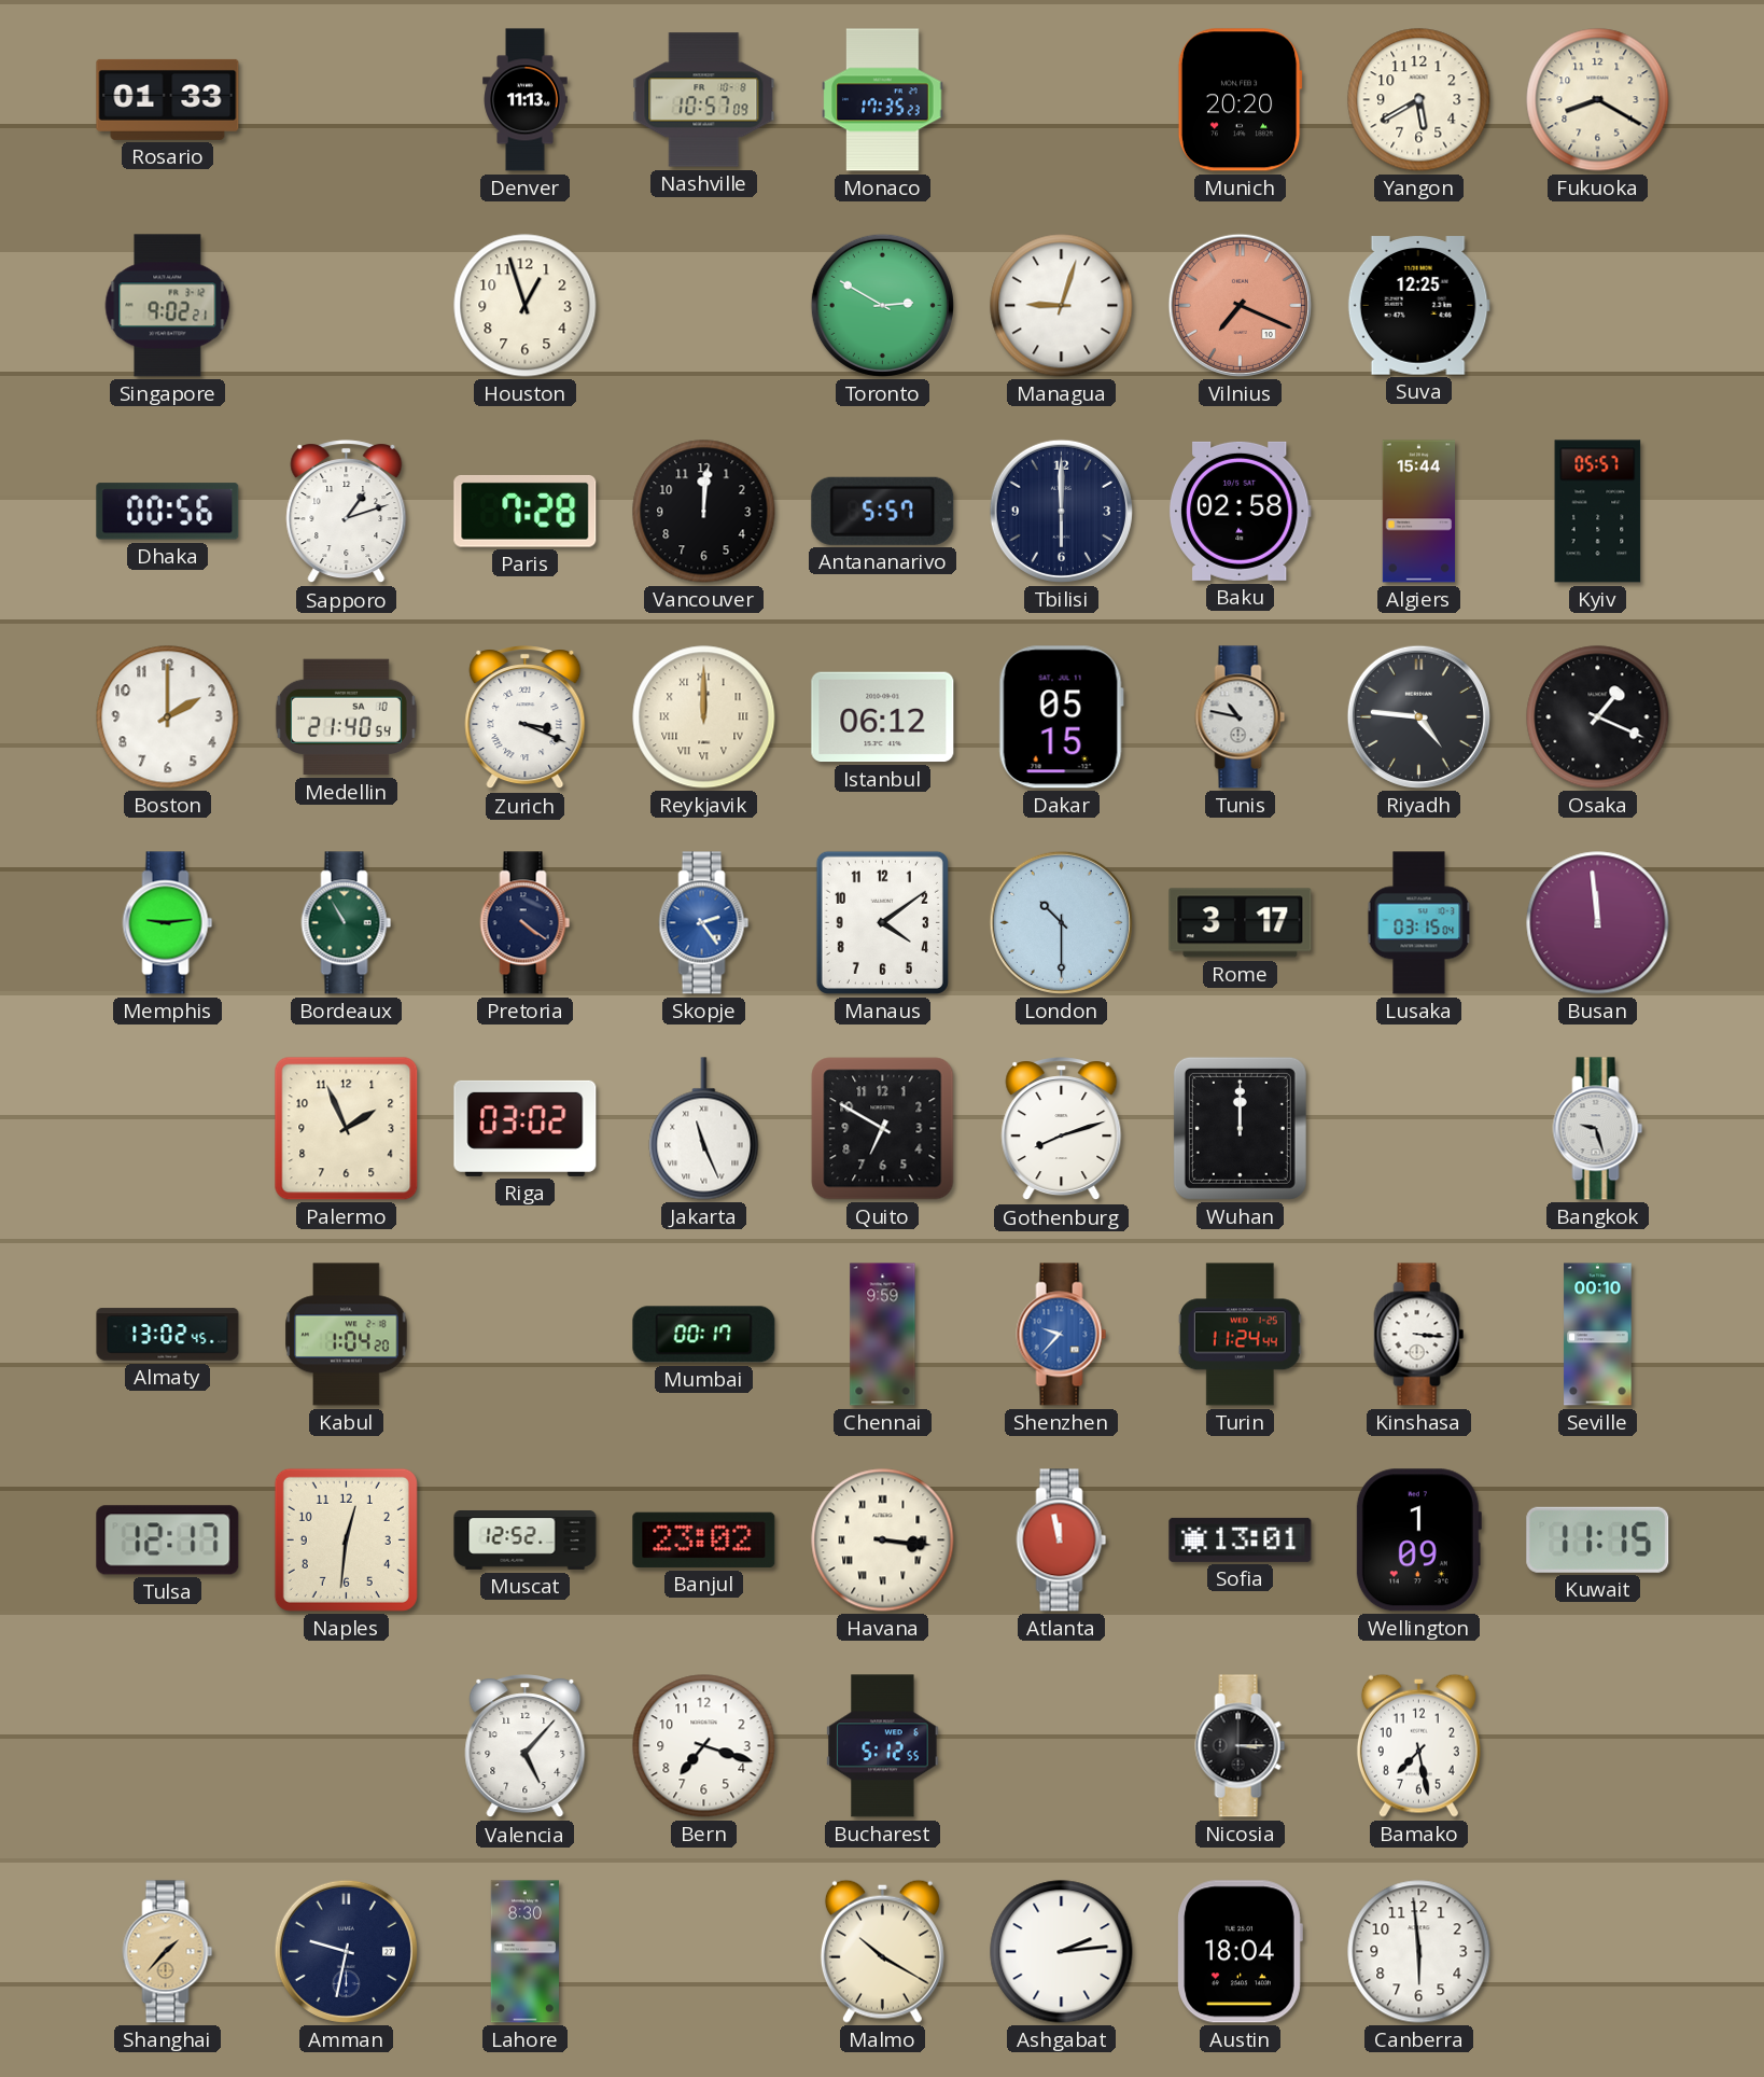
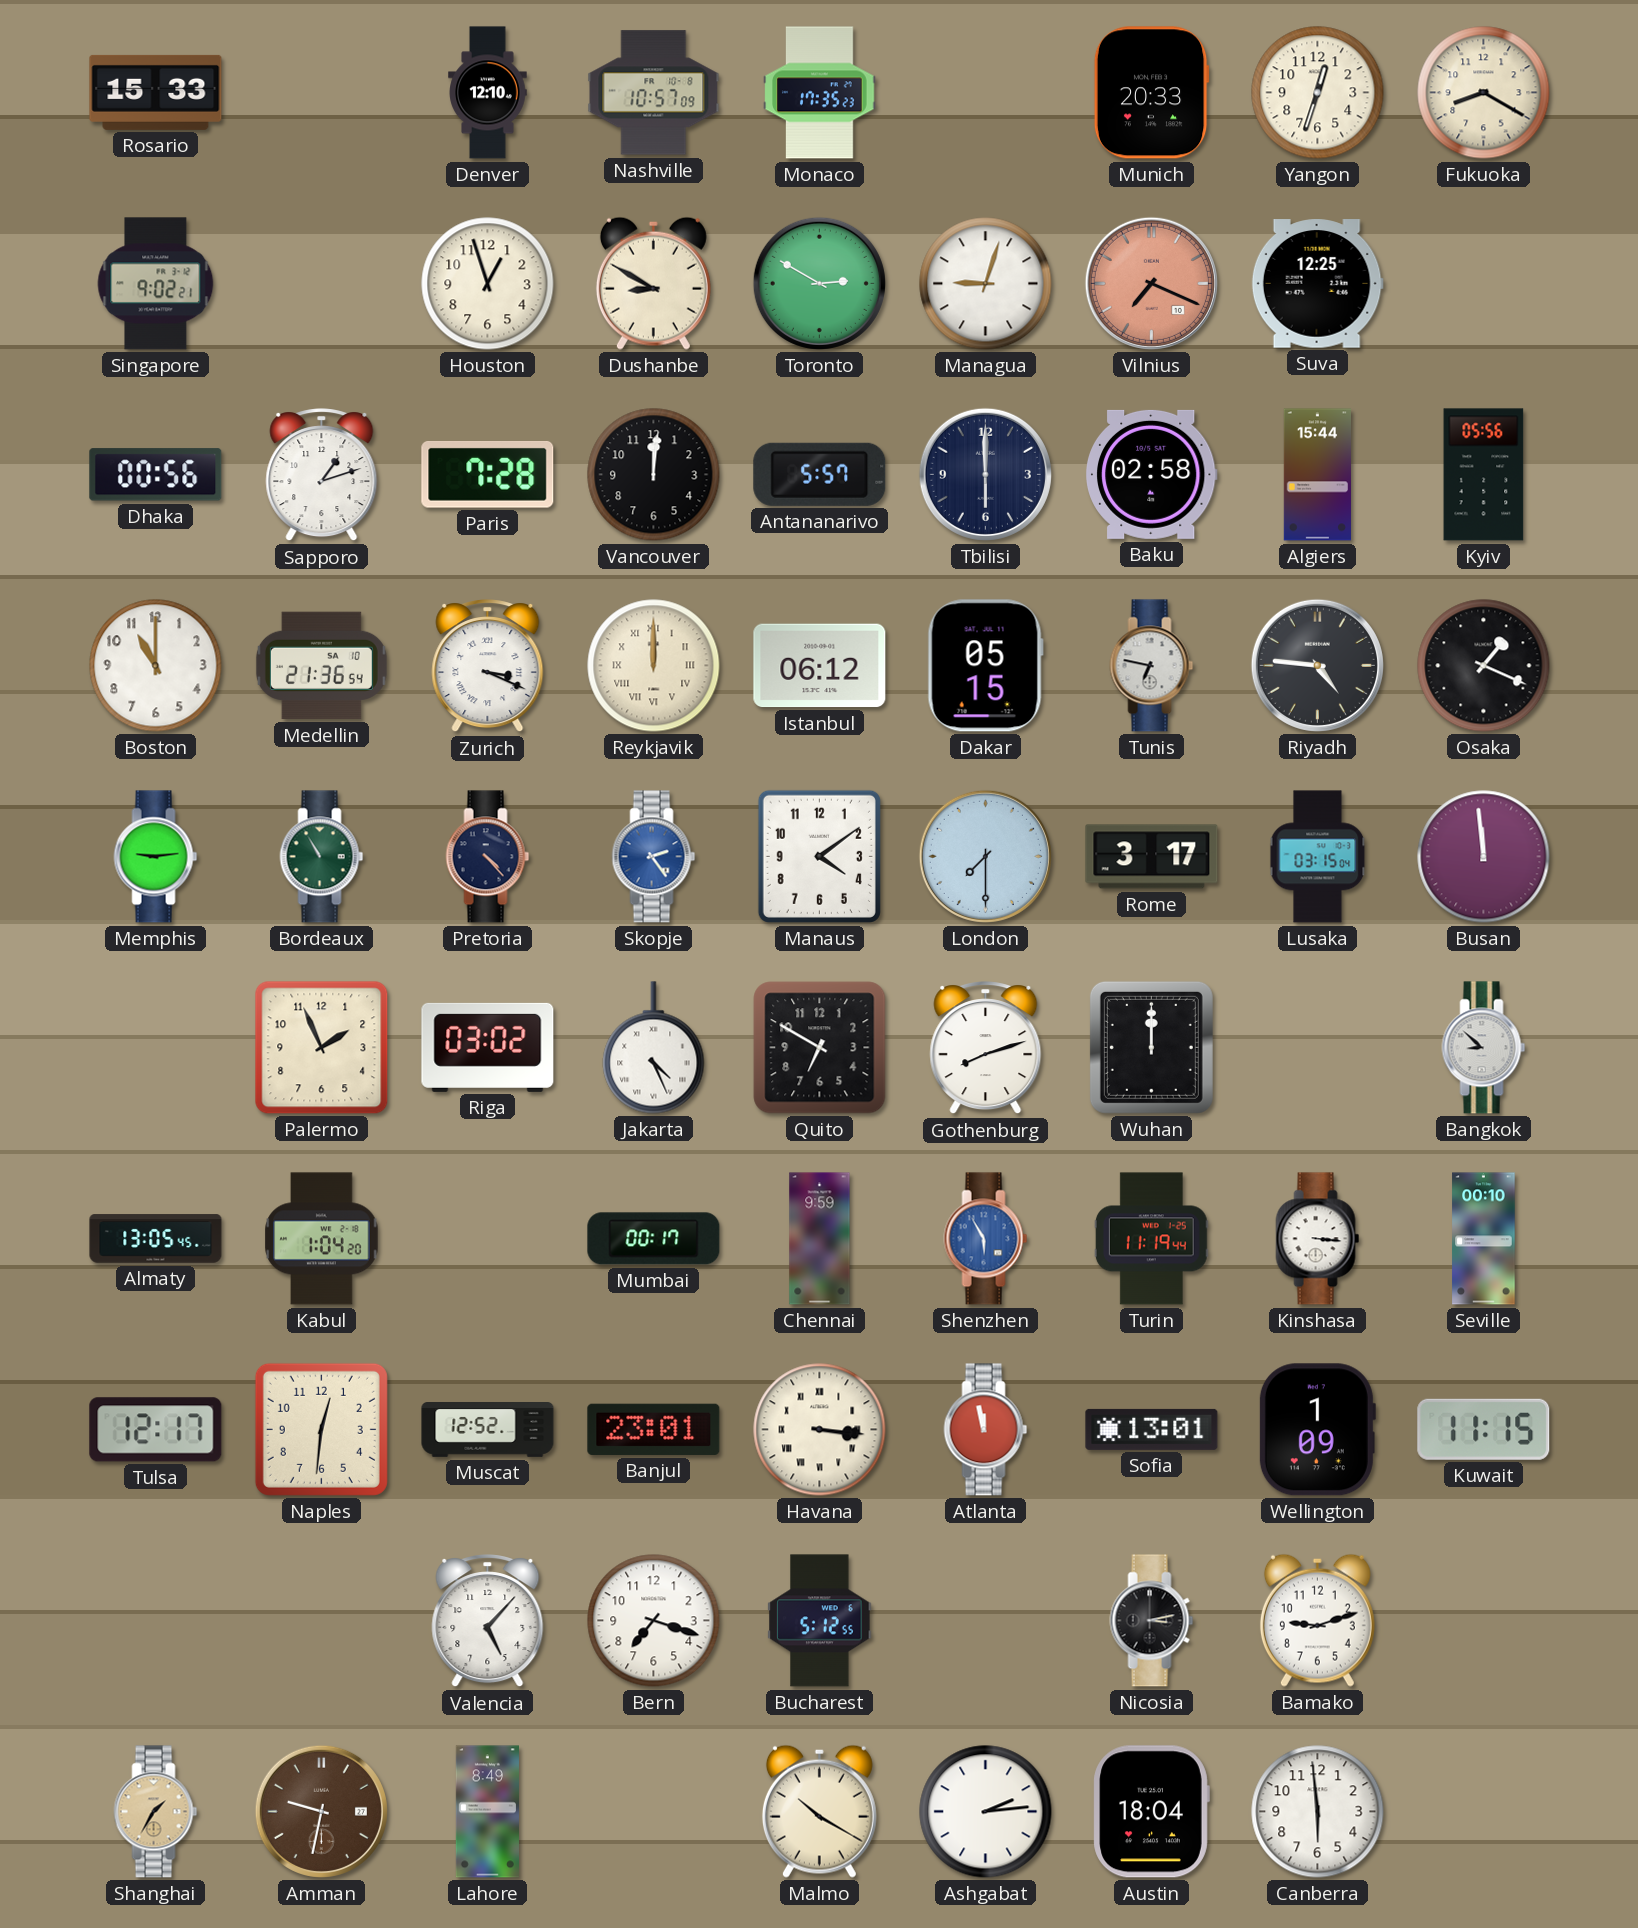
Rosario: 01:33 -> 15:33
Denver: 11:13 -> 12:10
Munich: 20:20 -> 20:33
Yangon: 5:40 -> 12:33
Dushanbe: none -> 8:50
Kyiv: 05:57 -> 05:56
Boston: 2:00 -> 11:00
Medellin: 21:40 -> 21:36
Tunis: 10:47 -> 6:47
Pretoria: 4:21 -> 4:23
London: 10:30 -> 7:30
Jakarta: 11:26 -> 4:26
Bangkok: 9:27 -> 8:52
Almaty: 13:02 -> 13:05
Shenzhen: 9:37 -> 5:55
Turin: 11:24 -> 11:19
Banjul: 23:02 -> 23:01
Nicosia: 3:15 -> 3:13
Bamako: 7:28 -> 9:12
Shanghai: 1:37 -> 1:35
Amman dial: navy -> brown
Lahore: 8:30 -> 8:49
